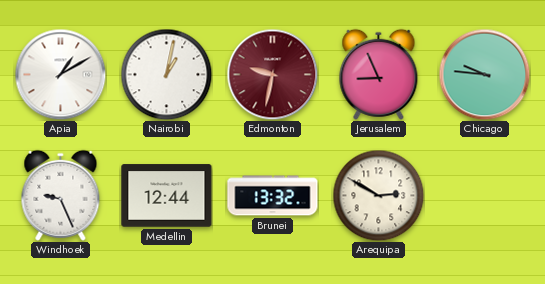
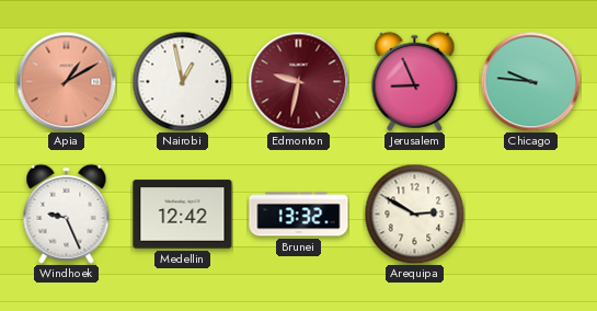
Apia dial: white -> salmon
Nairobi: 1:02 -> 12:58
Medellin: 12:44 -> 12:42
